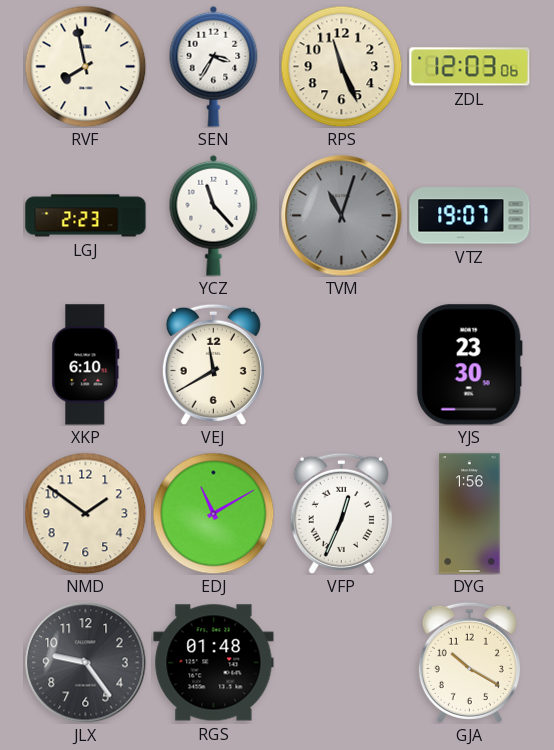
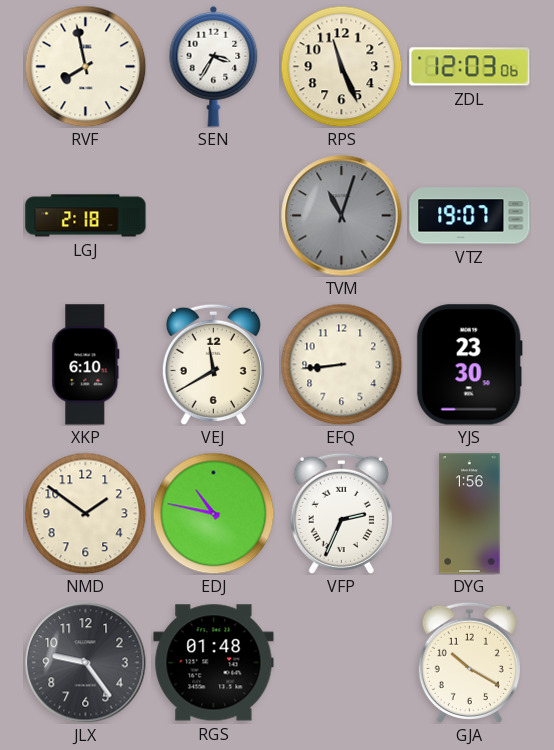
LGJ: 2:23 -> 2:18
YCZ: 11:23 -> none
EFQ: none -> 8:44
EDJ: 11:10 -> 10:47
VFP: 12:34 -> 2:34
